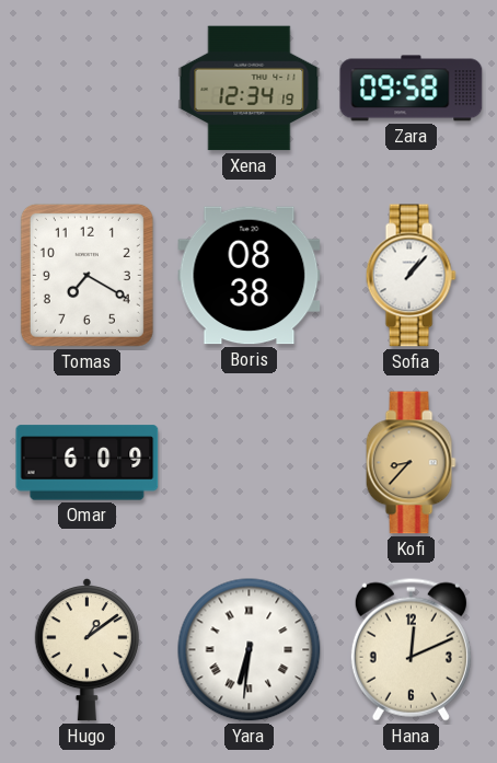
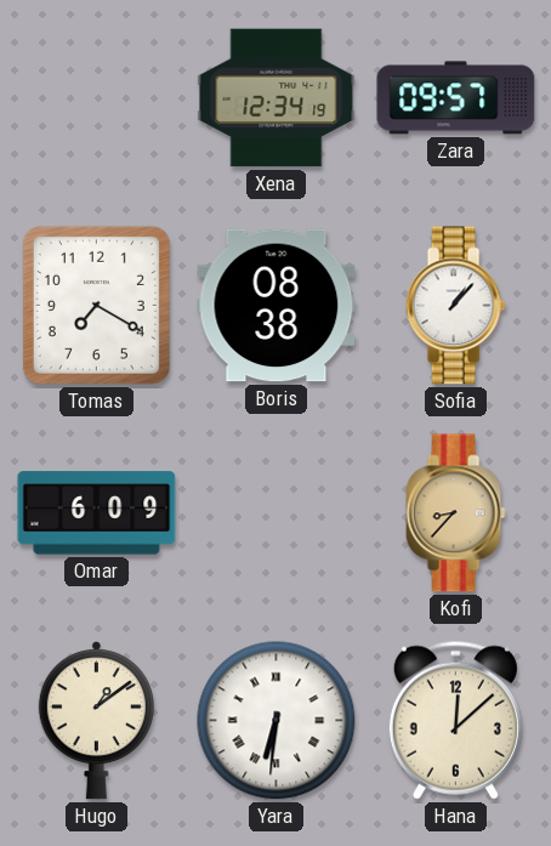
Zara: 09:58 -> 09:57
Hana: 12:11 -> 12:08
